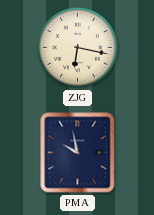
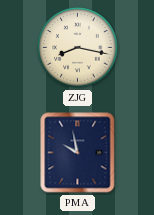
ZJG: 6:17 -> 8:17
